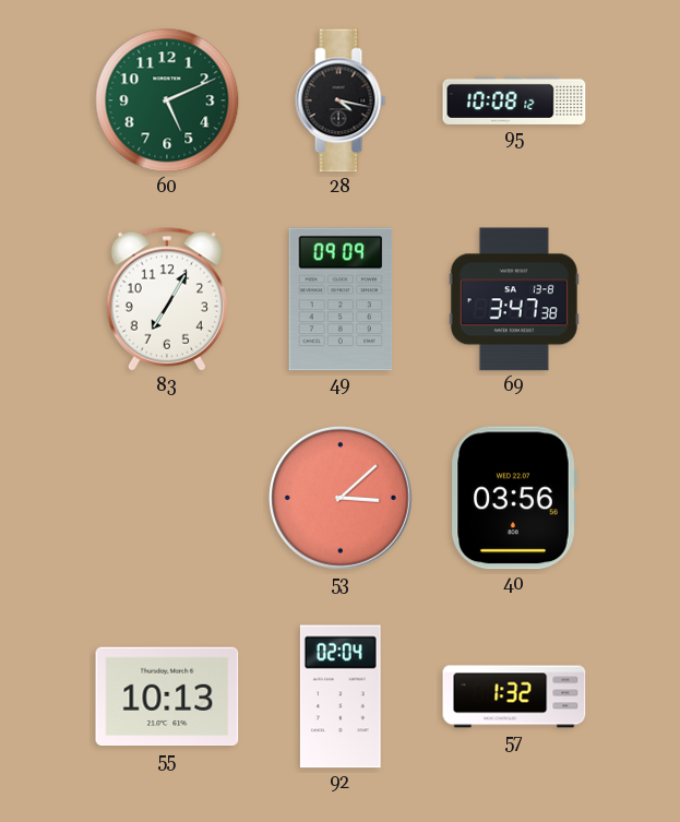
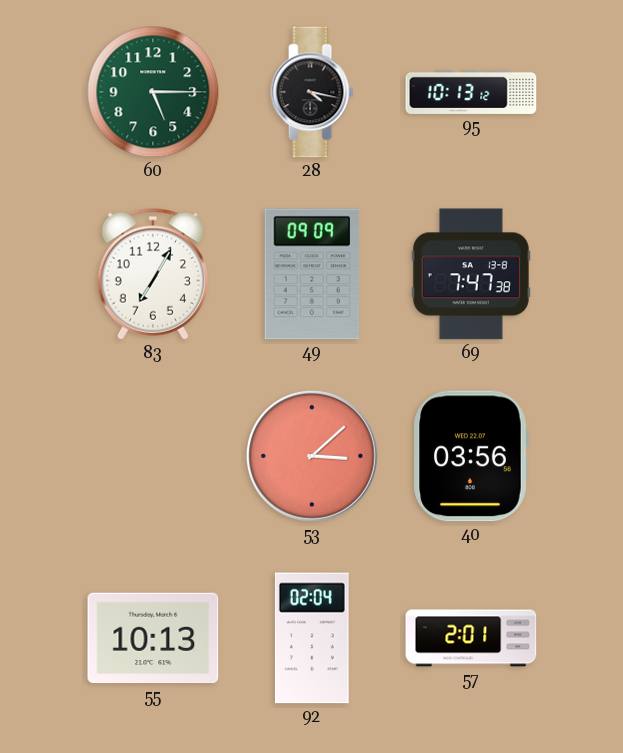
60: 5:11 -> 5:15
95: 10:08 -> 10:13
69: 3:47 -> 7:47
57: 1:32 -> 2:01
